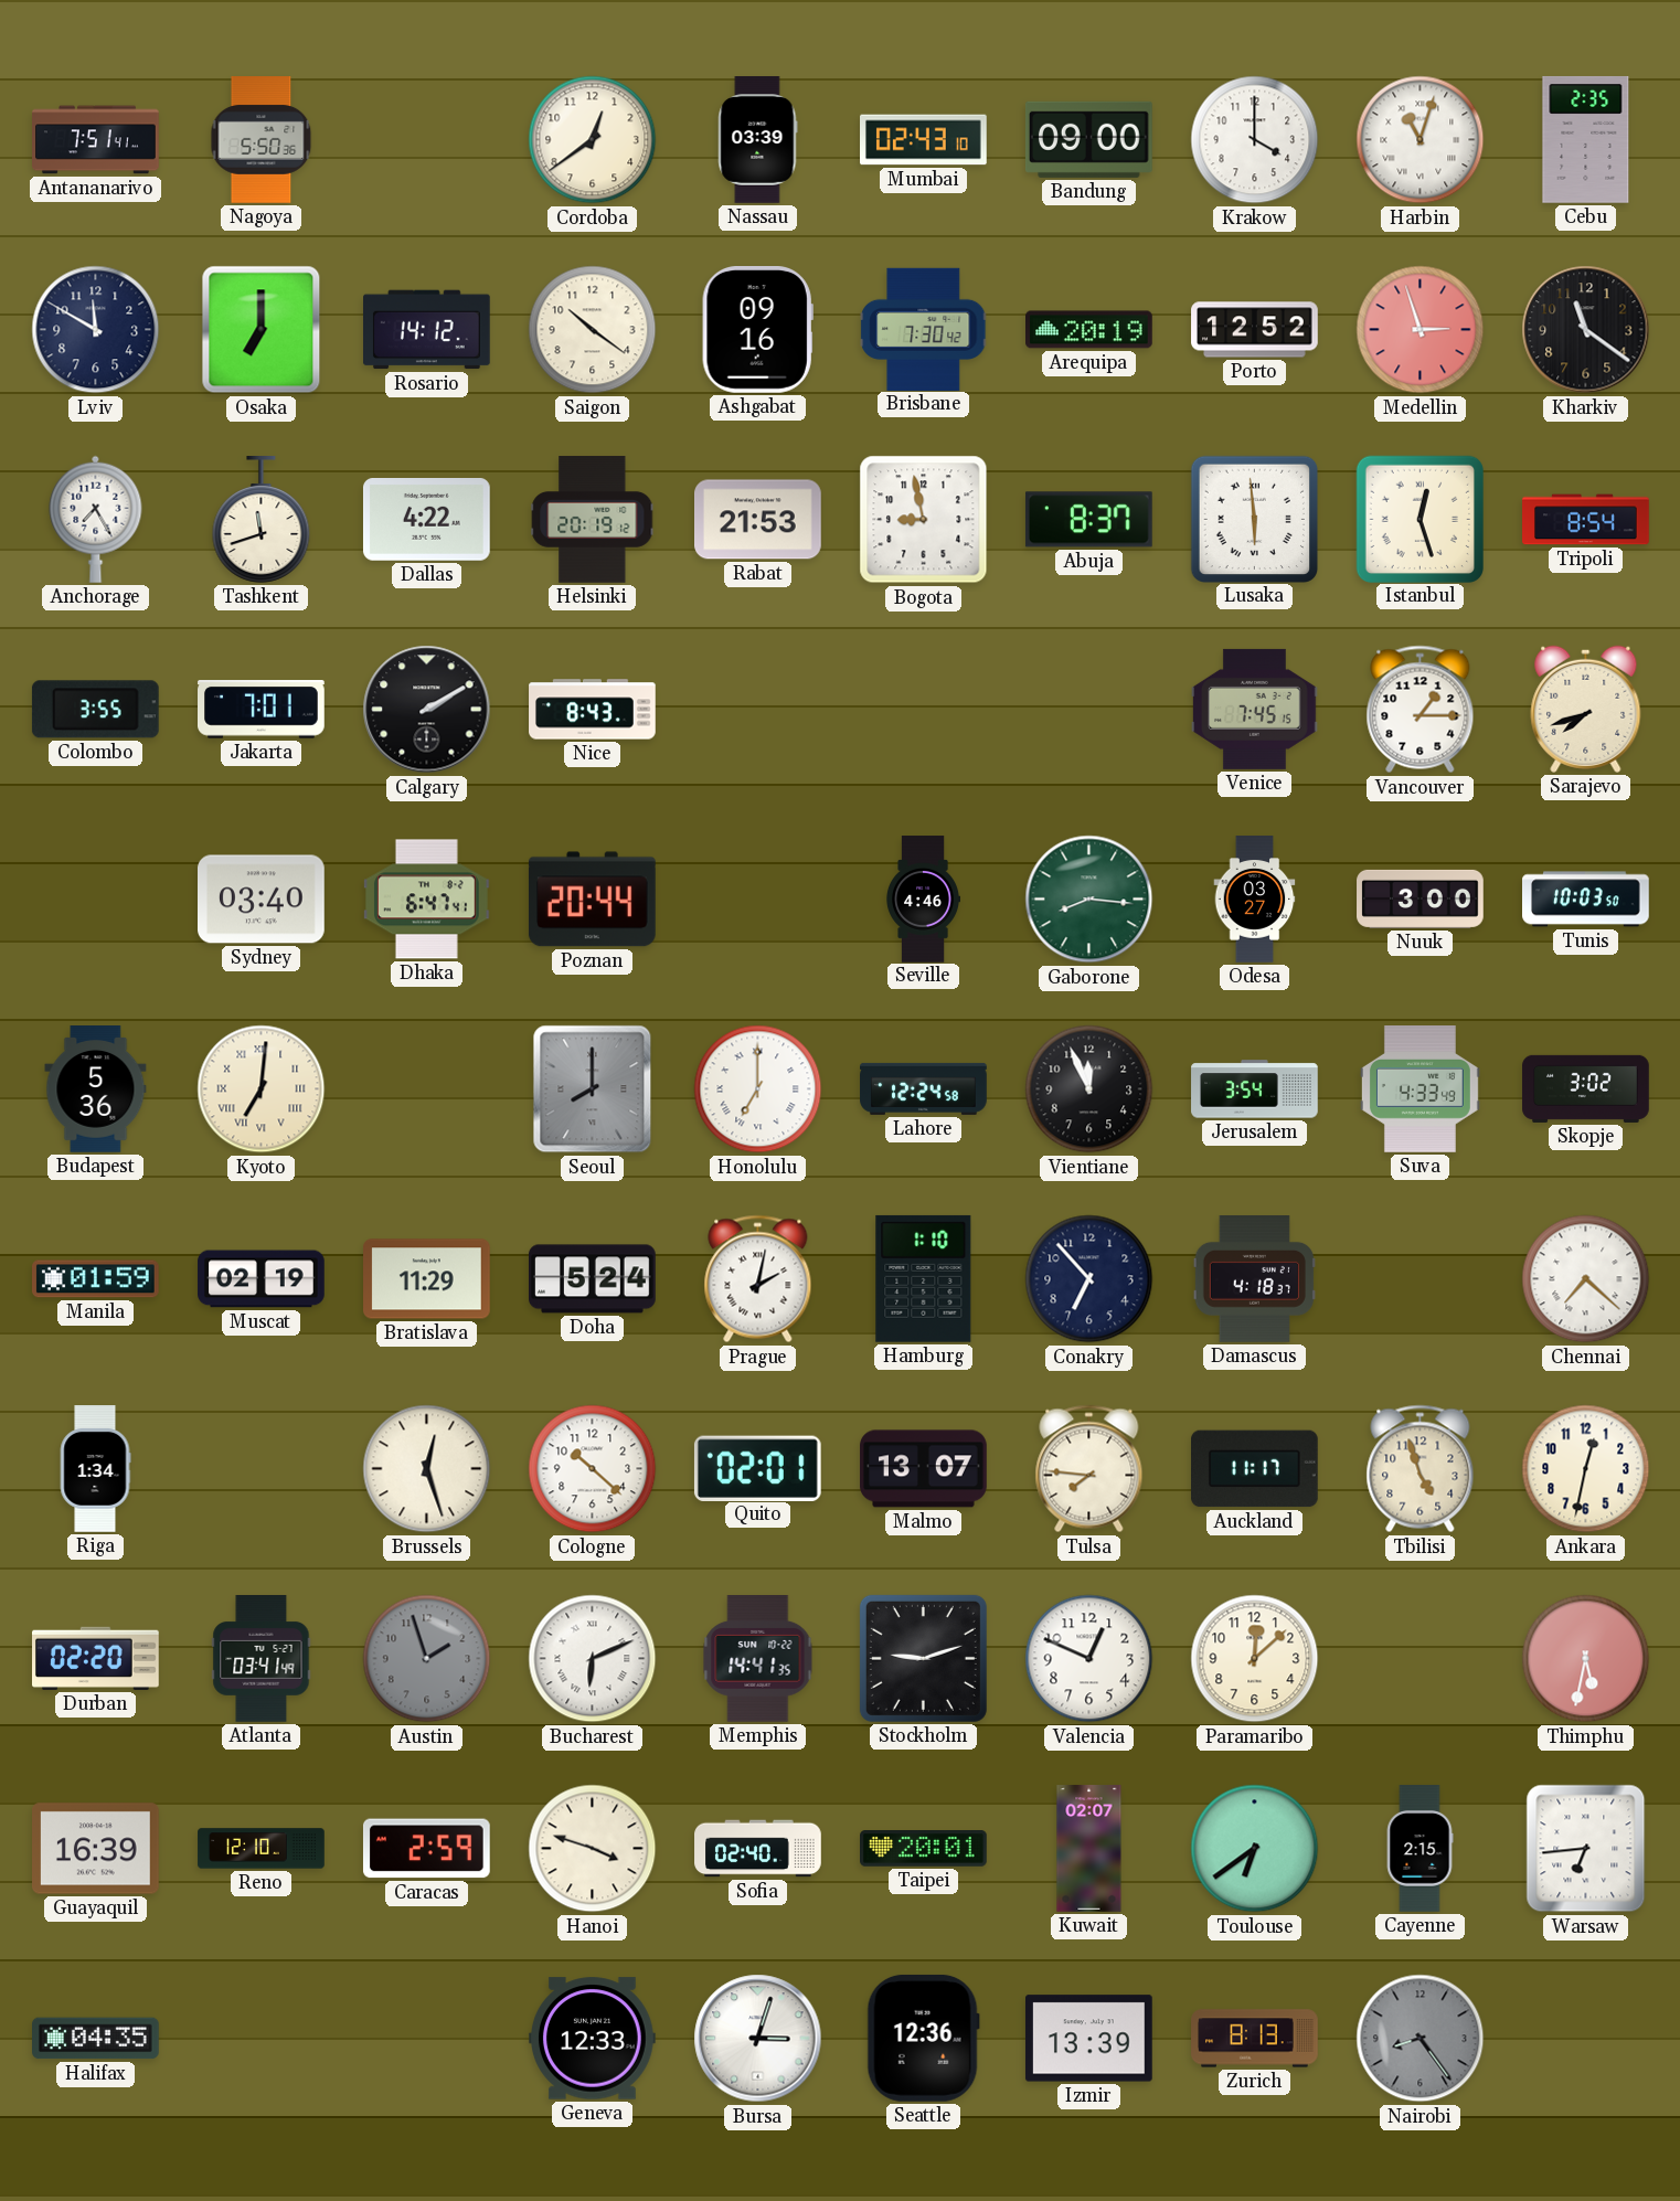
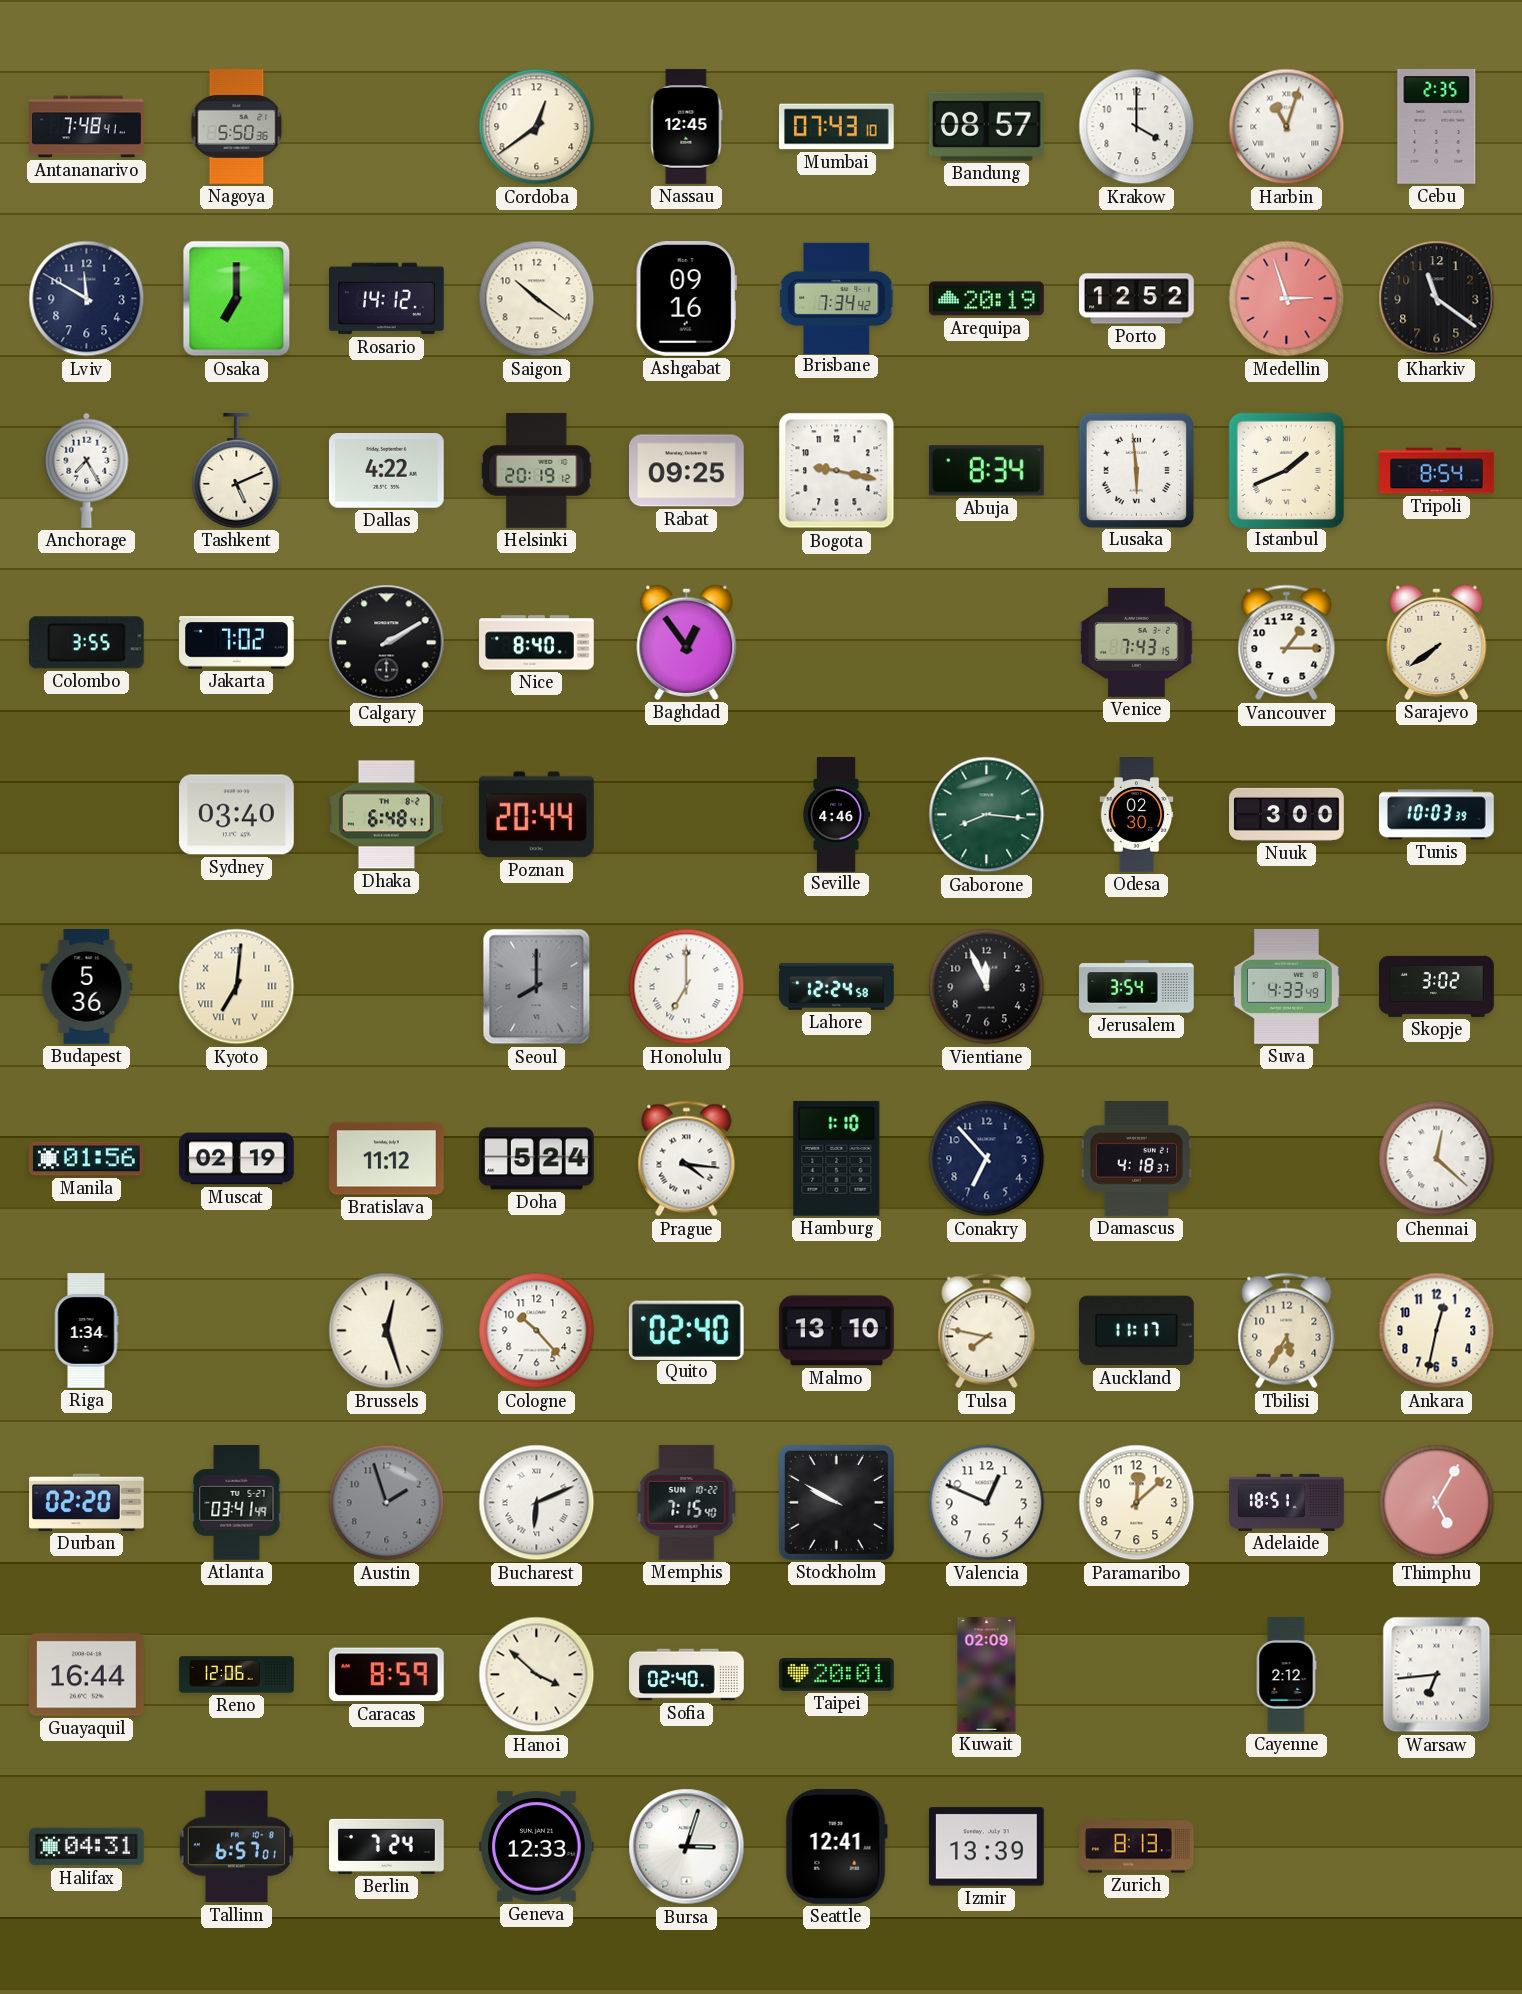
Antananarivo: 7:51 -> 7:48
Nassau: 03:39 -> 12:45
Mumbai: 02:43 -> 07:43
Bandung: 09:00 -> 08:57
Brisbane: 7:30 -> 7:34
Tashkent: 11:42 -> 5:11
Rabat: 21:53 -> 09:25
Bogota: 8:58 -> 9:17
Abuja: 8:37 -> 8:34
Istanbul: 12:27 -> 1:41
Jakarta: 7:01 -> 7:02
Nice: 8:43 -> 8:40
Baghdad: none -> 12:54
Venice: 7:45 -> 7:43
Sarajevo: 7:42 -> 7:39
Dhaka: 6:47 -> 6:48
Odesa: 03:27 -> 02:30
Tunis: 10:03:50 -> 10:03:39
Manila: 01:59 -> 01:56
Bratislava: 11:29 -> 11:12
Prague: 2:02 -> 4:16
Chennai: 7:22 -> 12:22
Cologne: 10:22 -> 10:23
Quito: 02:01 -> 02:40
Malmo: 13:07 -> 13:10
Tulsa: 7:46 -> 7:47
Tbilisi: 4:57 -> 5:35
Memphis: 14:41 -> 7:15
Stockholm: 9:12 -> 9:50
Adelaide: none -> 18:51
Thimphu: 5:32 -> 5:05
Guayaquil: 16:39 -> 16:44
Reno: 12:10 -> 12:06
Caracas: 2:59 -> 8:59
Hanoi: 3:48 -> 3:52
Kuwait: 02:07 -> 02:09
Toulouse: 6:39 -> none
Cayenne: 2:15 -> 2:12
Halifax: 04:35 -> 04:31
Tallinn: none -> 6:57
Berlin: none -> 7:24
Seattle: 12:36 -> 12:41
Nairobi: 8:24 -> none
